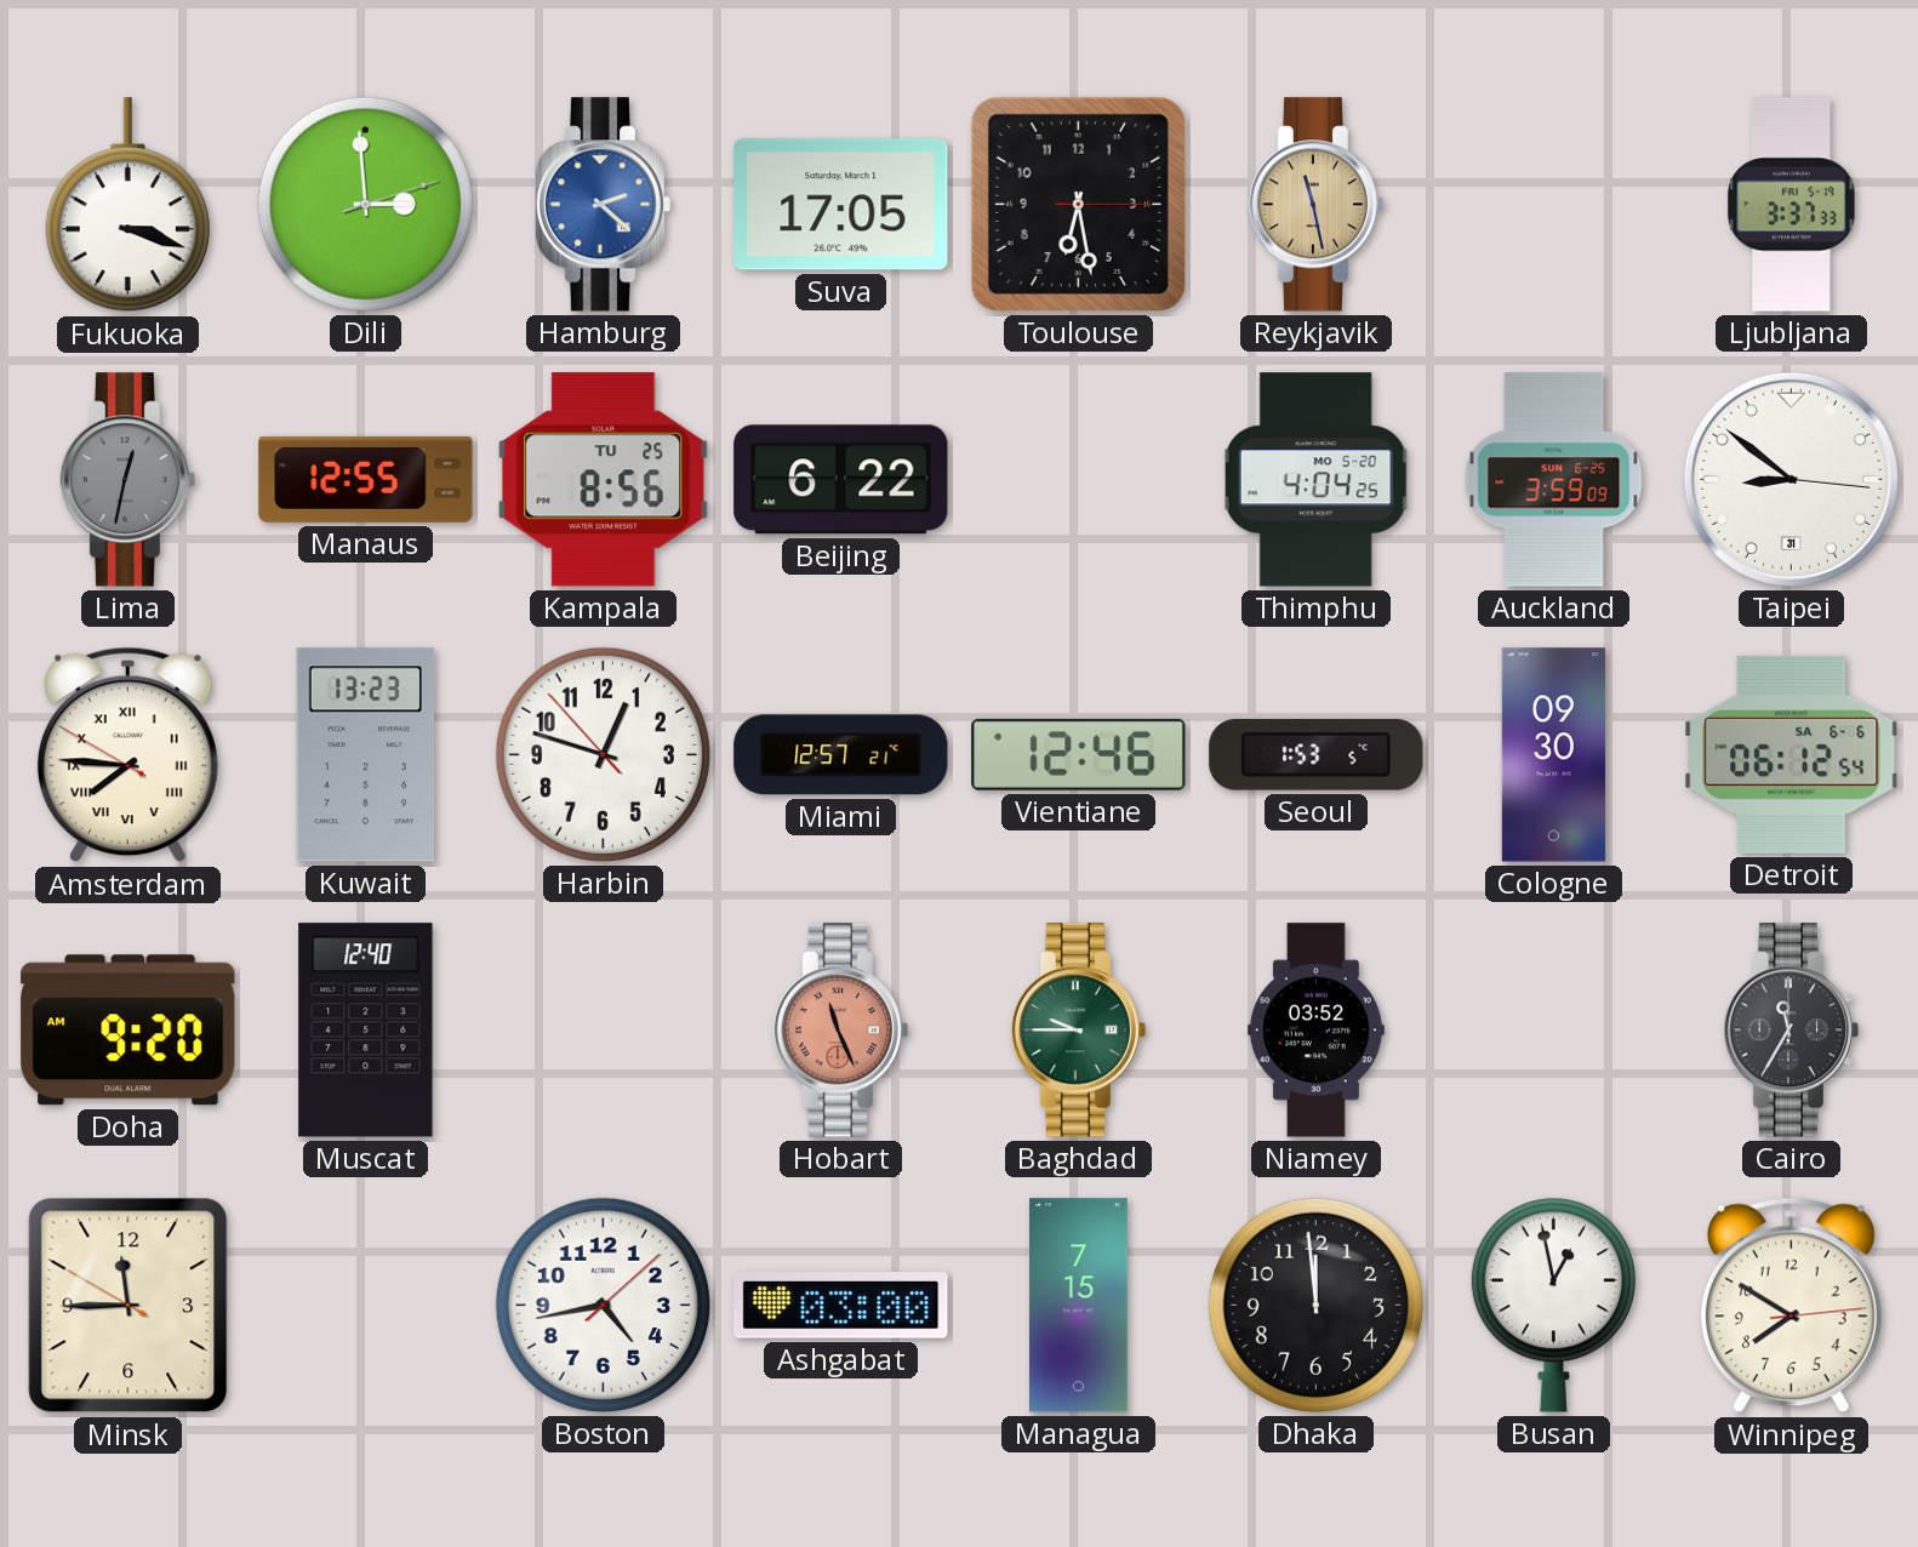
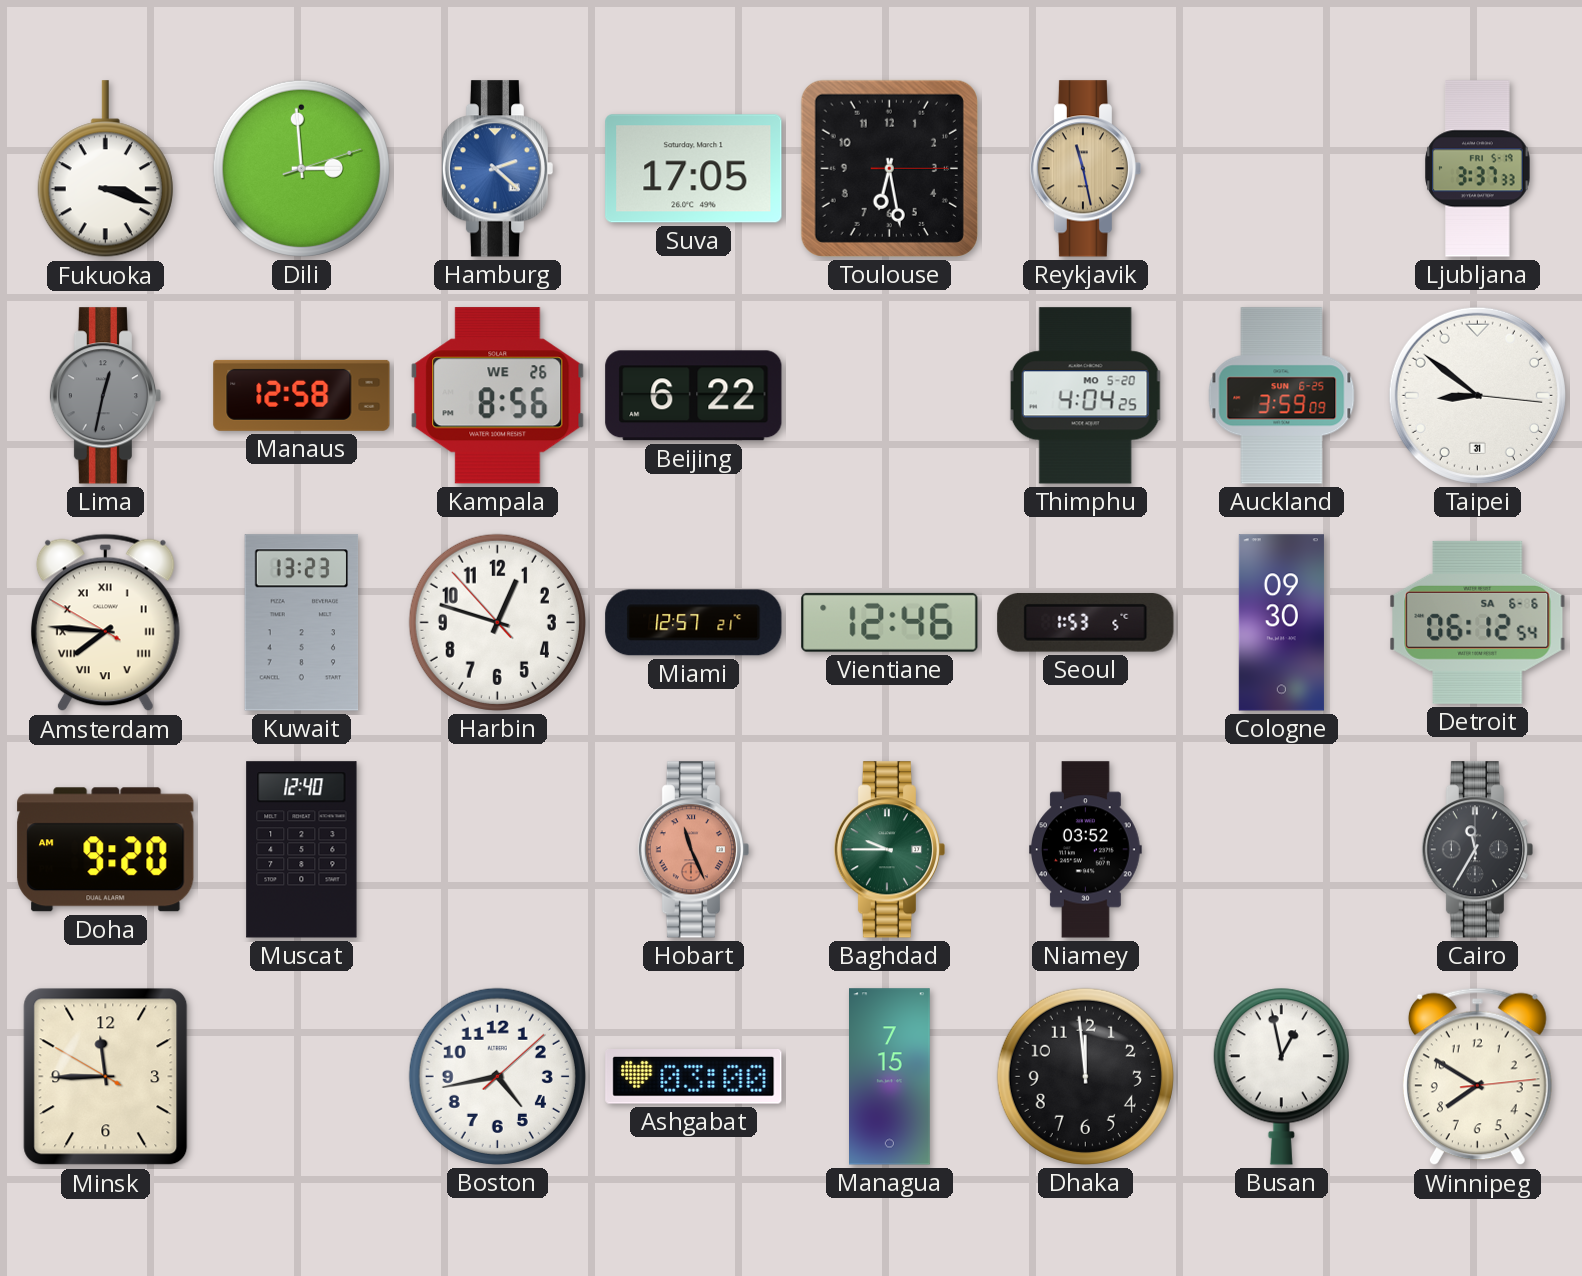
Manaus: 12:55 -> 12:58
Kampala date: TU 25 -> WE 26
